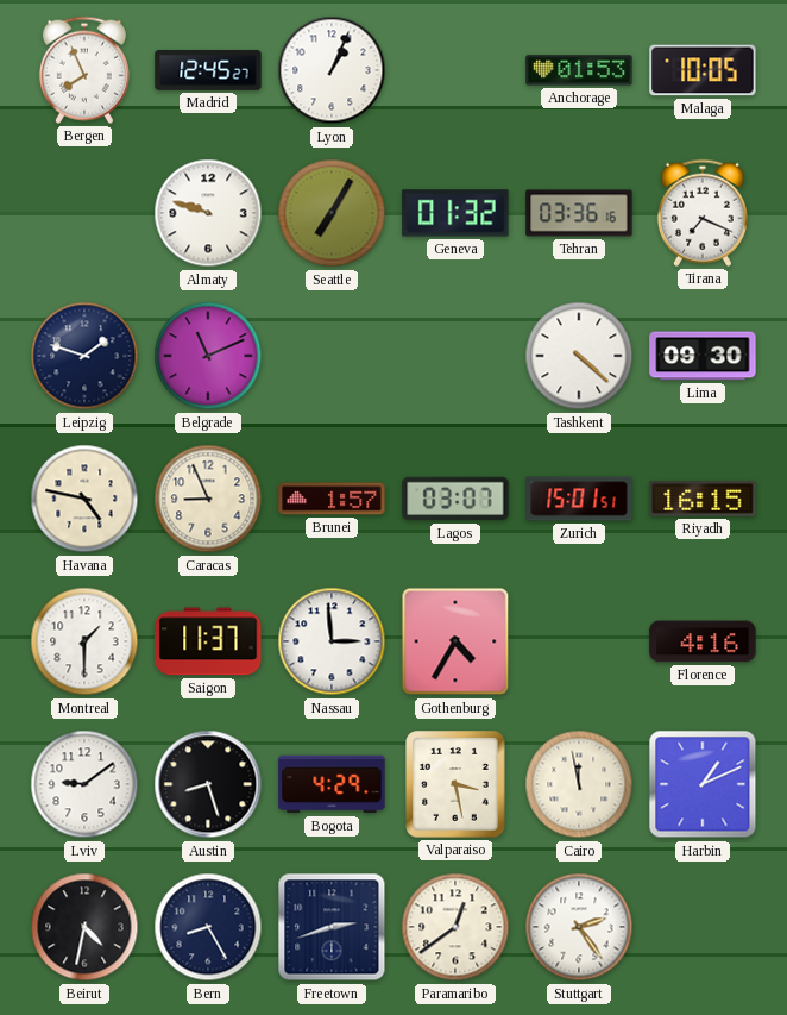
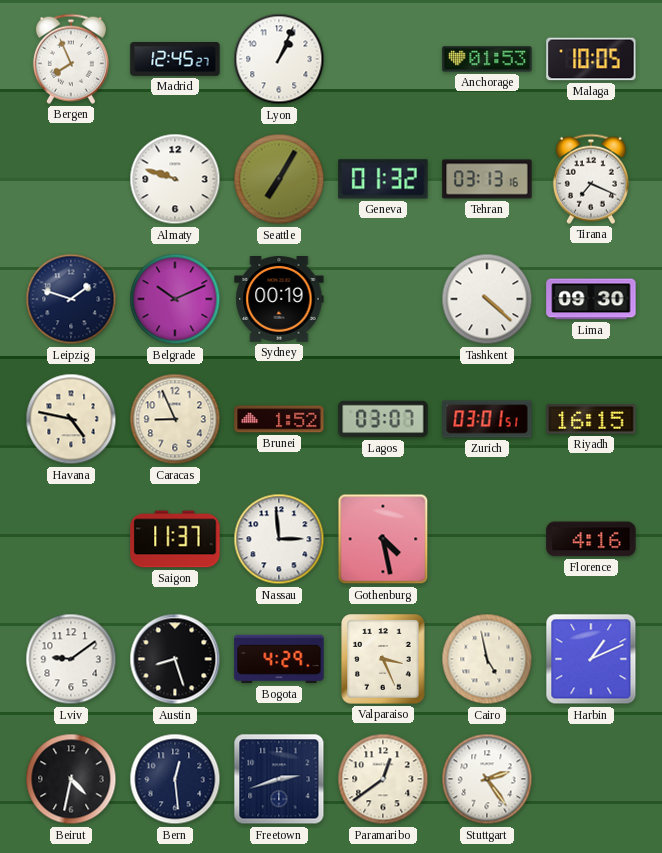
Tehran: 03:36 -> 03:13
Belgrade: 11:11 -> 10:11
Sydney: none -> 00:19
Brunei: 1:57 -> 1:52
Zurich: 15:01 -> 03:01
Montreal: 1:30 -> none
Gothenburg: 4:35 -> 4:28
Valparaiso: 3:28 -> 3:26
Cairo: 11:58 -> 4:58
Bern: 8:25 -> 12:29
